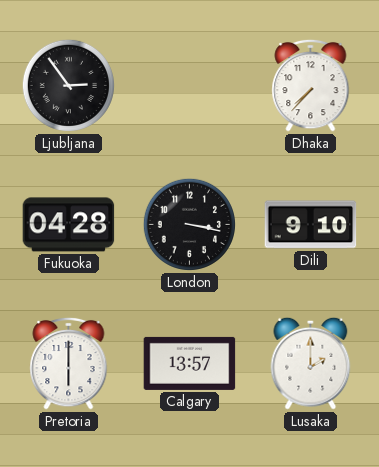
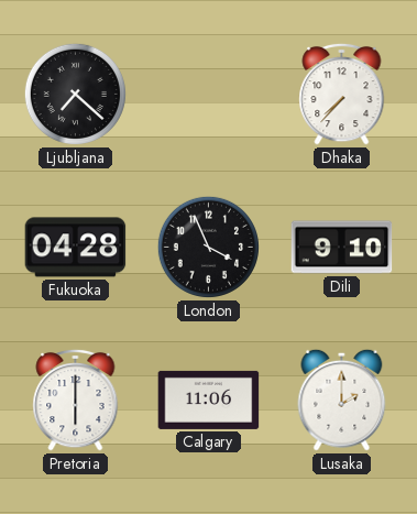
Ljubljana: 2:54 -> 7:22
London: 3:17 -> 3:56
Calgary: 13:57 -> 11:06
